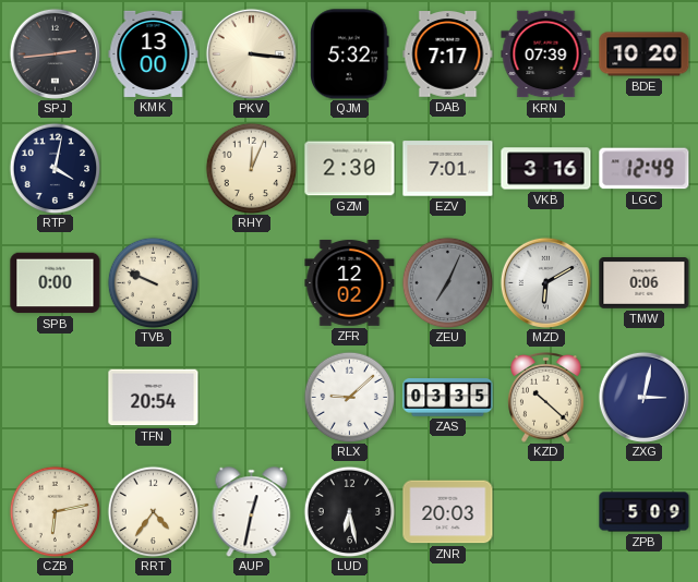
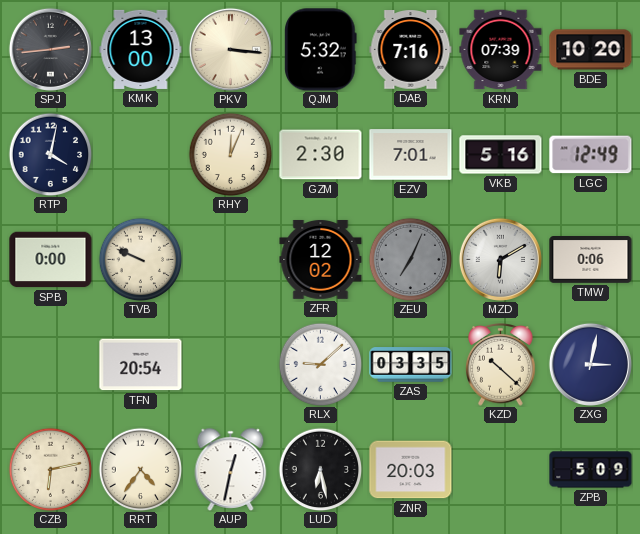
DAB: 7:17 -> 7:16
VKB: 3:16 -> 5:16
